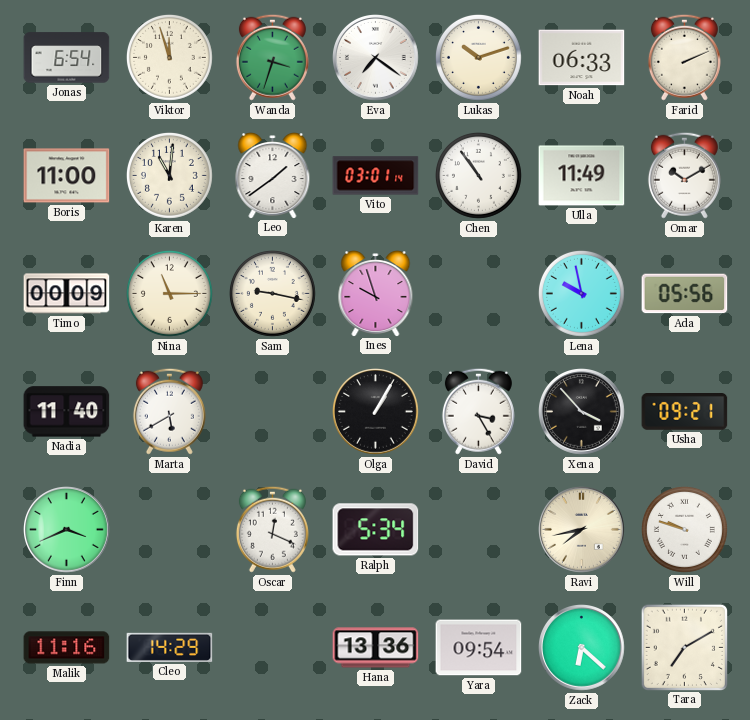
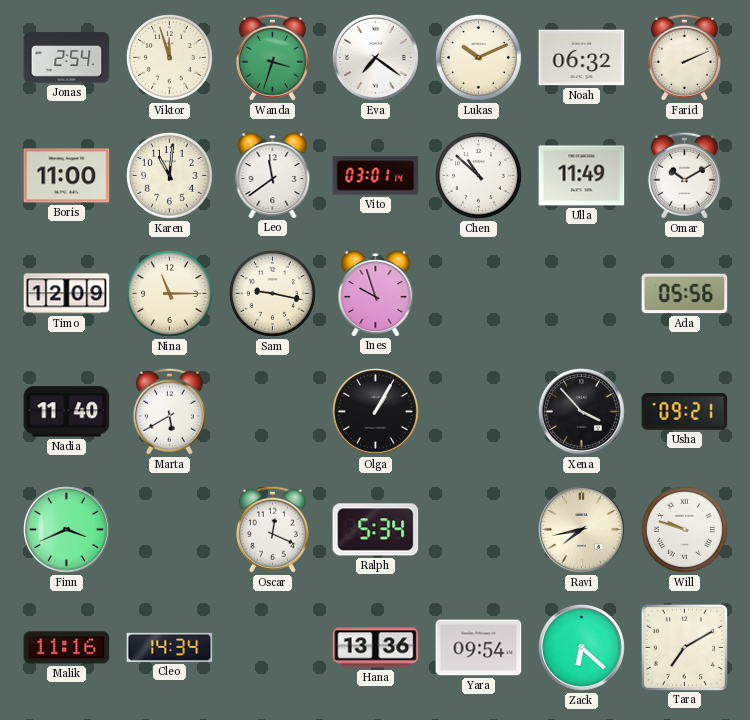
Jonas: 6:54 -> 2:54
Lukas: 10:12 -> 10:11
Noah: 06:33 -> 06:32
Leo: 1:39 -> 11:39
Chen: 10:54 -> 10:52
Timo: 00:09 -> 12:09
Lena: 9:58 -> none
David: 3:25 -> none
Cleo: 14:29 -> 14:34
